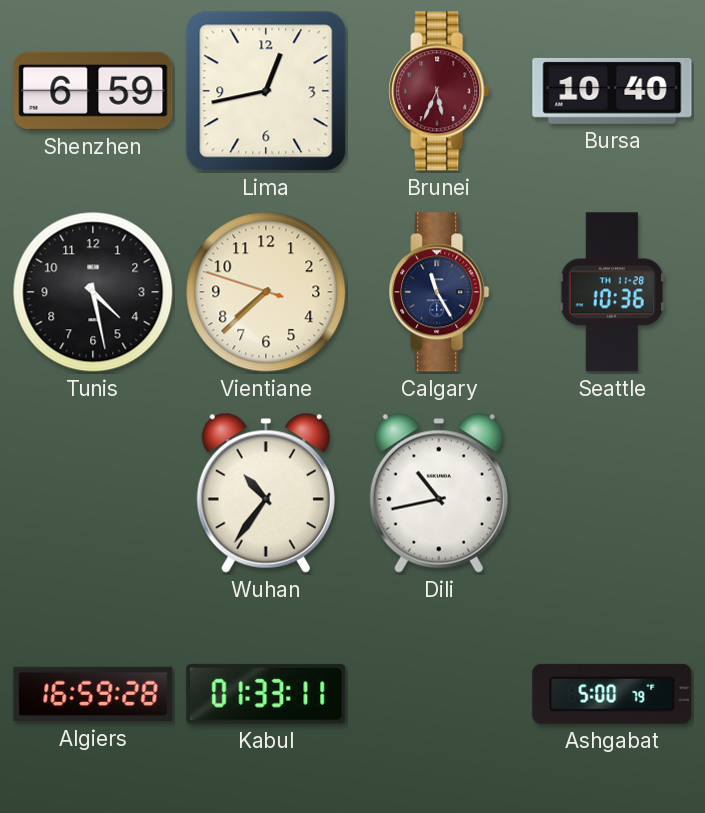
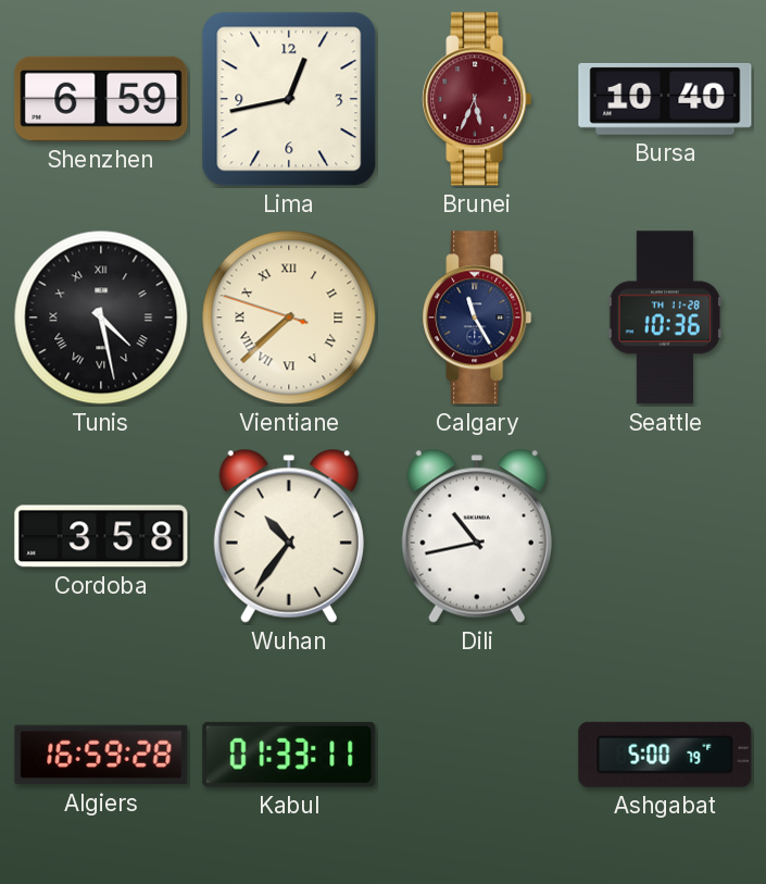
Tunis numerals: Arabic -> Roman
Vientiane numerals: Arabic -> Roman
Cordoba: none -> 3:58
